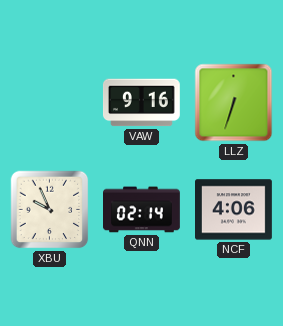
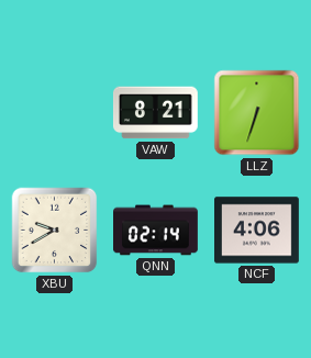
VAW: 9:16 -> 8:21
XBU: 9:56 -> 9:40
